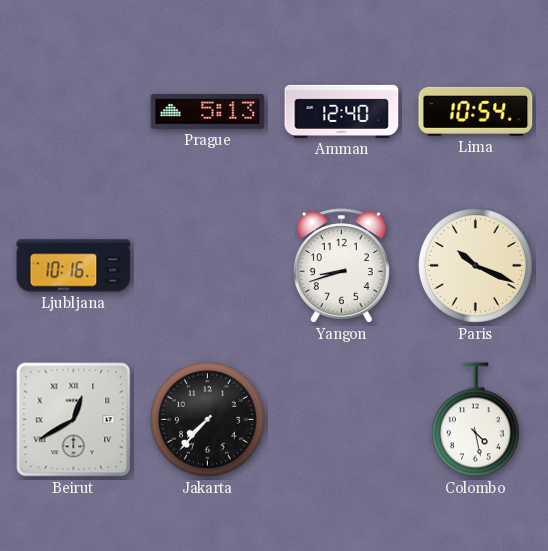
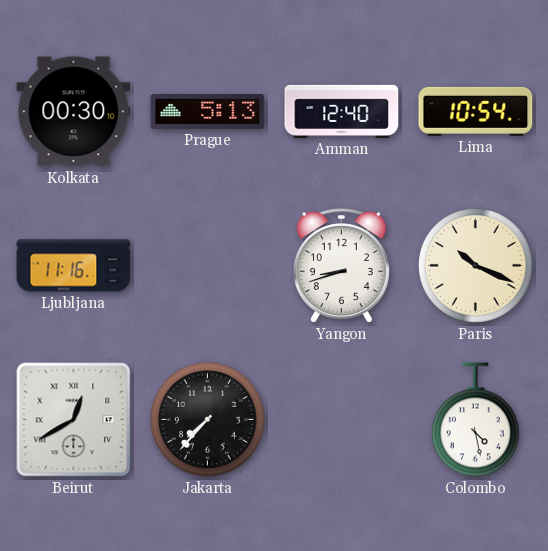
Kolkata: none -> 00:30
Ljubljana: 10:16 -> 11:16
